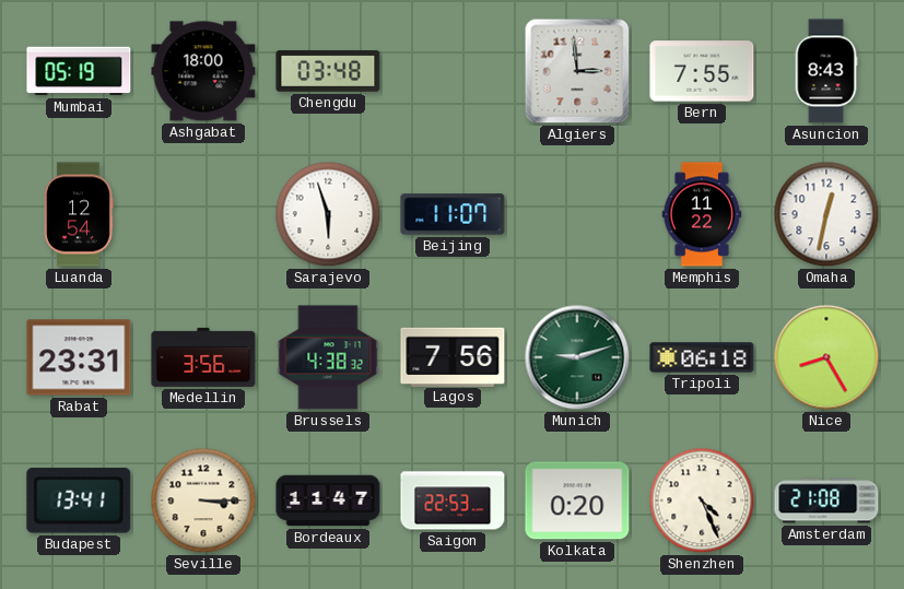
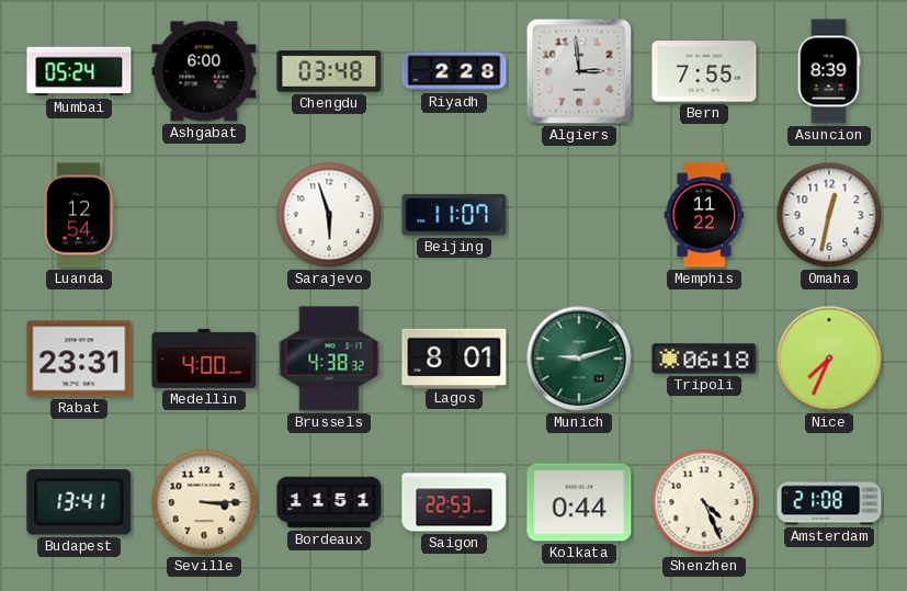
Mumbai: 05:19 -> 05:24
Ashgabat: 18:00 -> 6:00
Riyadh: none -> 2:28
Asuncion: 8:43 -> 8:39
Medellin: 3:56 -> 4:00
Lagos: 7:56 -> 8:01
Nice: 8:25 -> 7:34
Bordeaux: 11:47 -> 11:51
Kolkata: 0:20 -> 0:44
